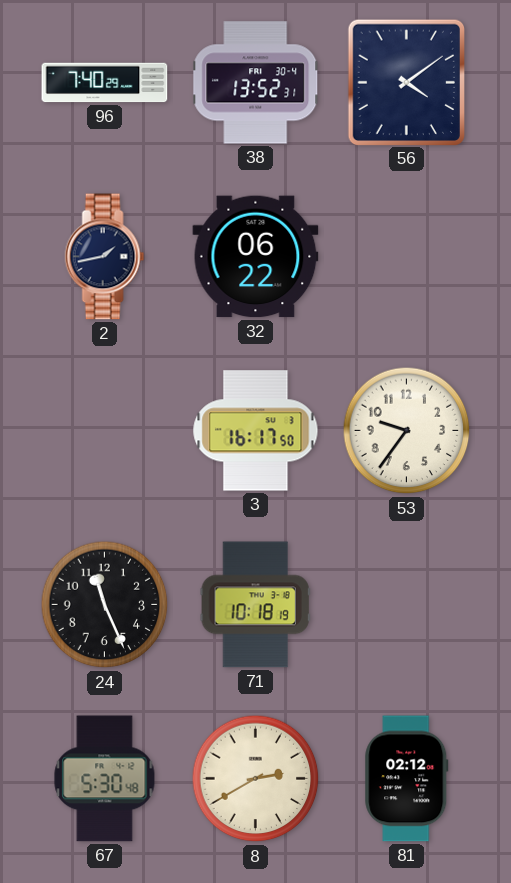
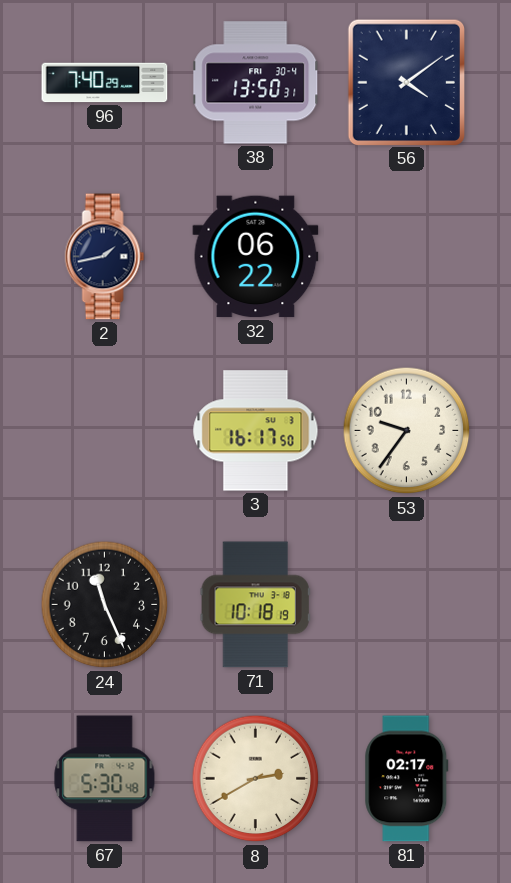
38: 13:52 -> 13:50
81: 02:12 -> 02:17
